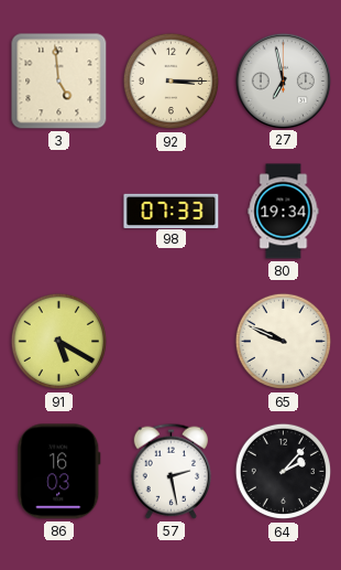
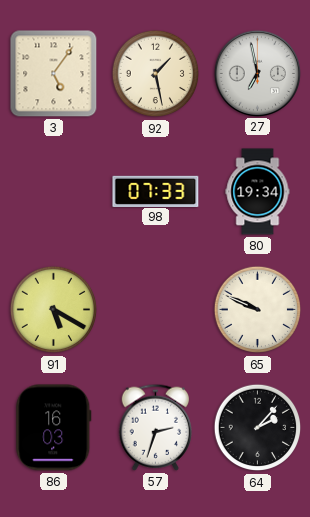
3: 4:59 -> 5:06
92: 3:15 -> 1:28
57: 2:28 -> 2:33
